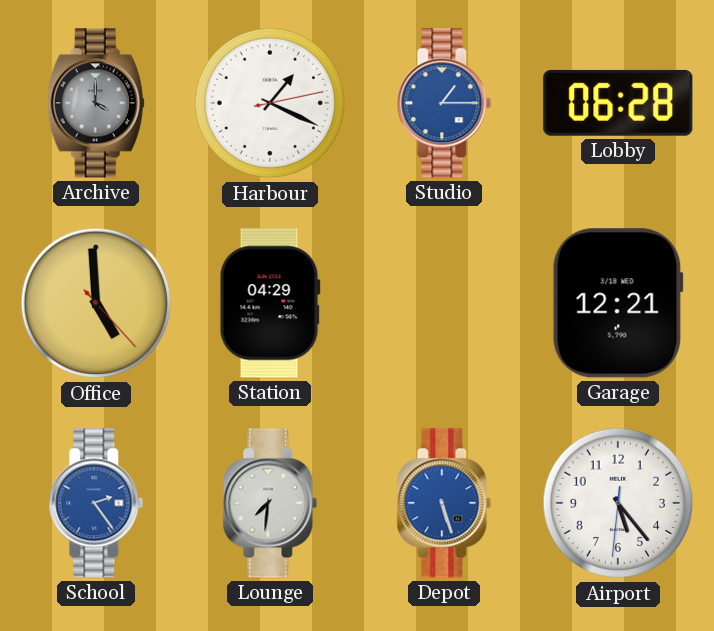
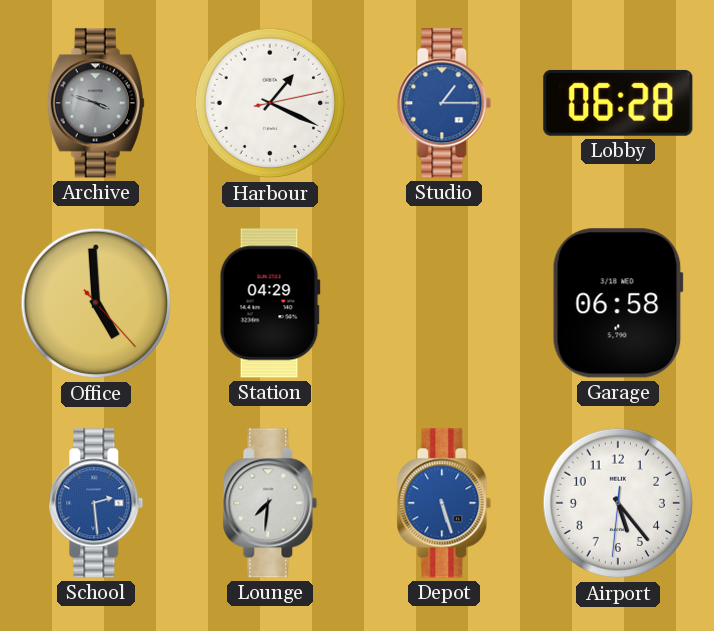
Archive: 4:00 -> 3:48
Garage: 12:21 -> 06:58
School: 2:24 -> 2:29
